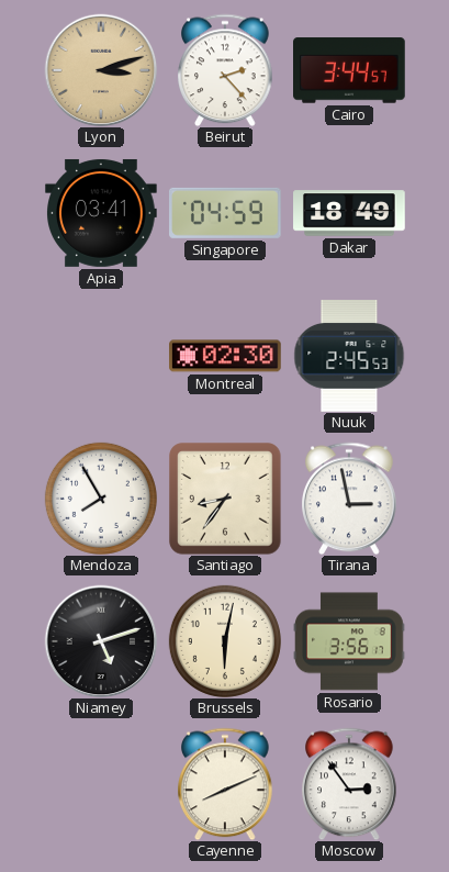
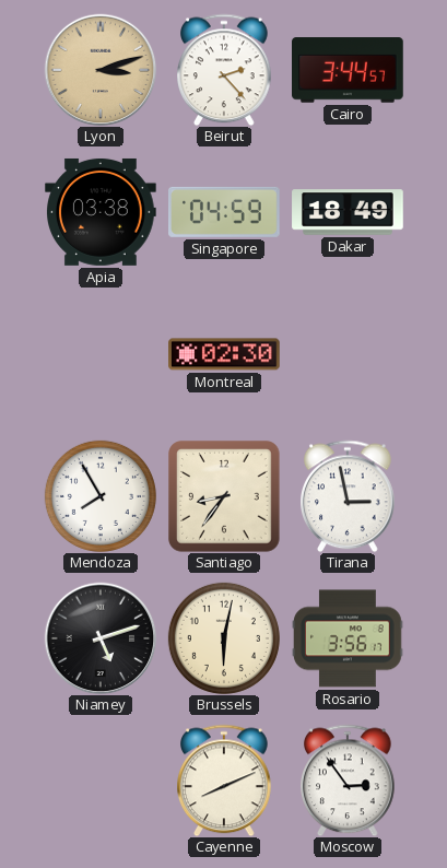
Apia: 03:41 -> 03:38
Nuuk: 2:45 -> none
